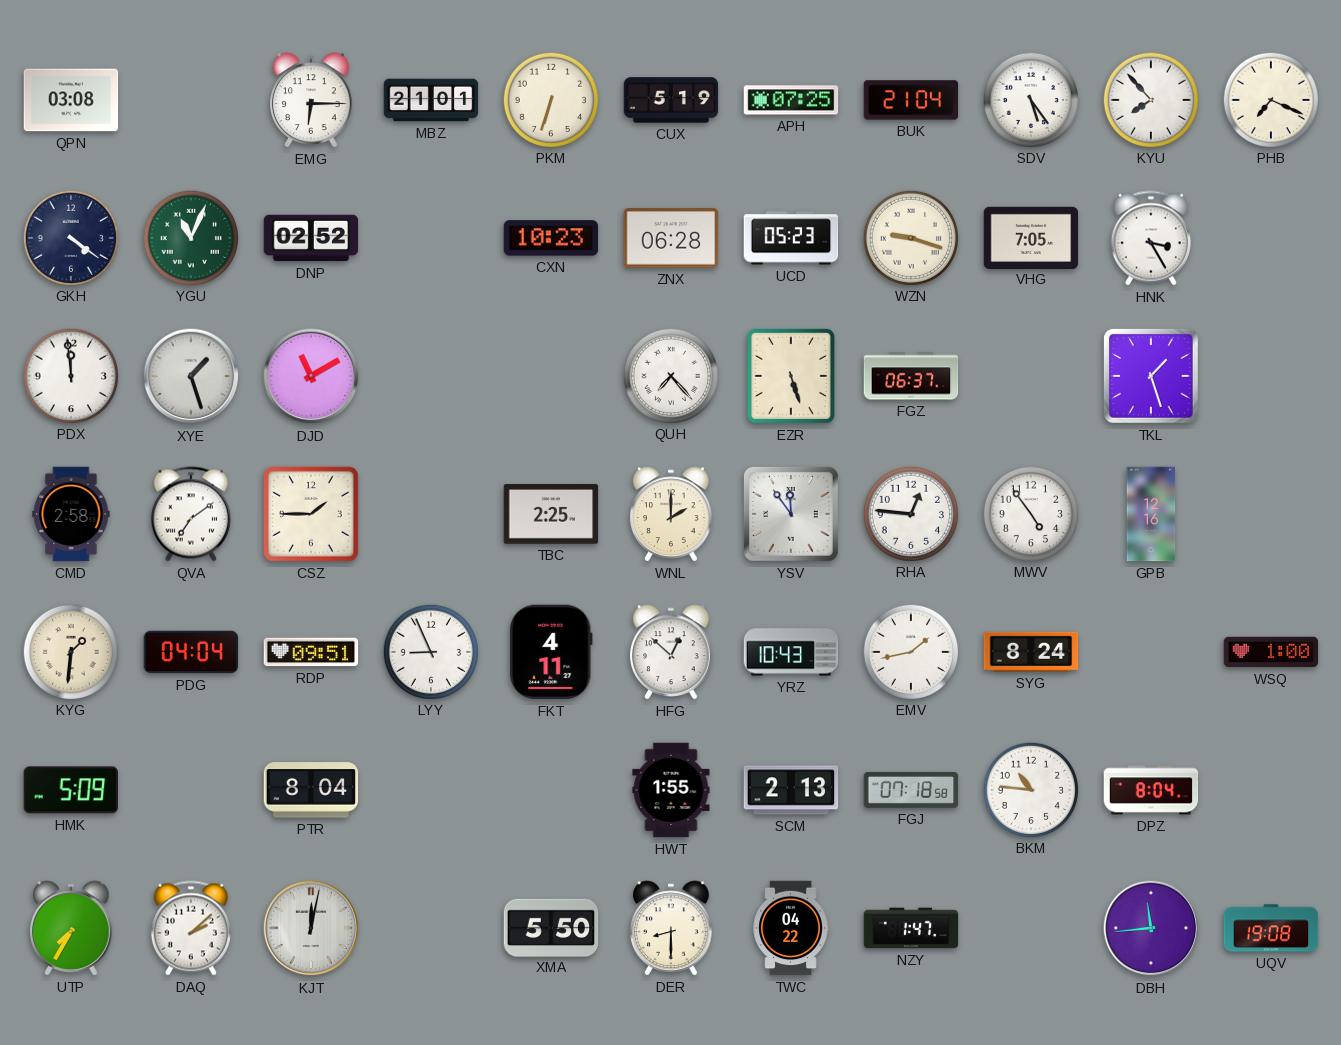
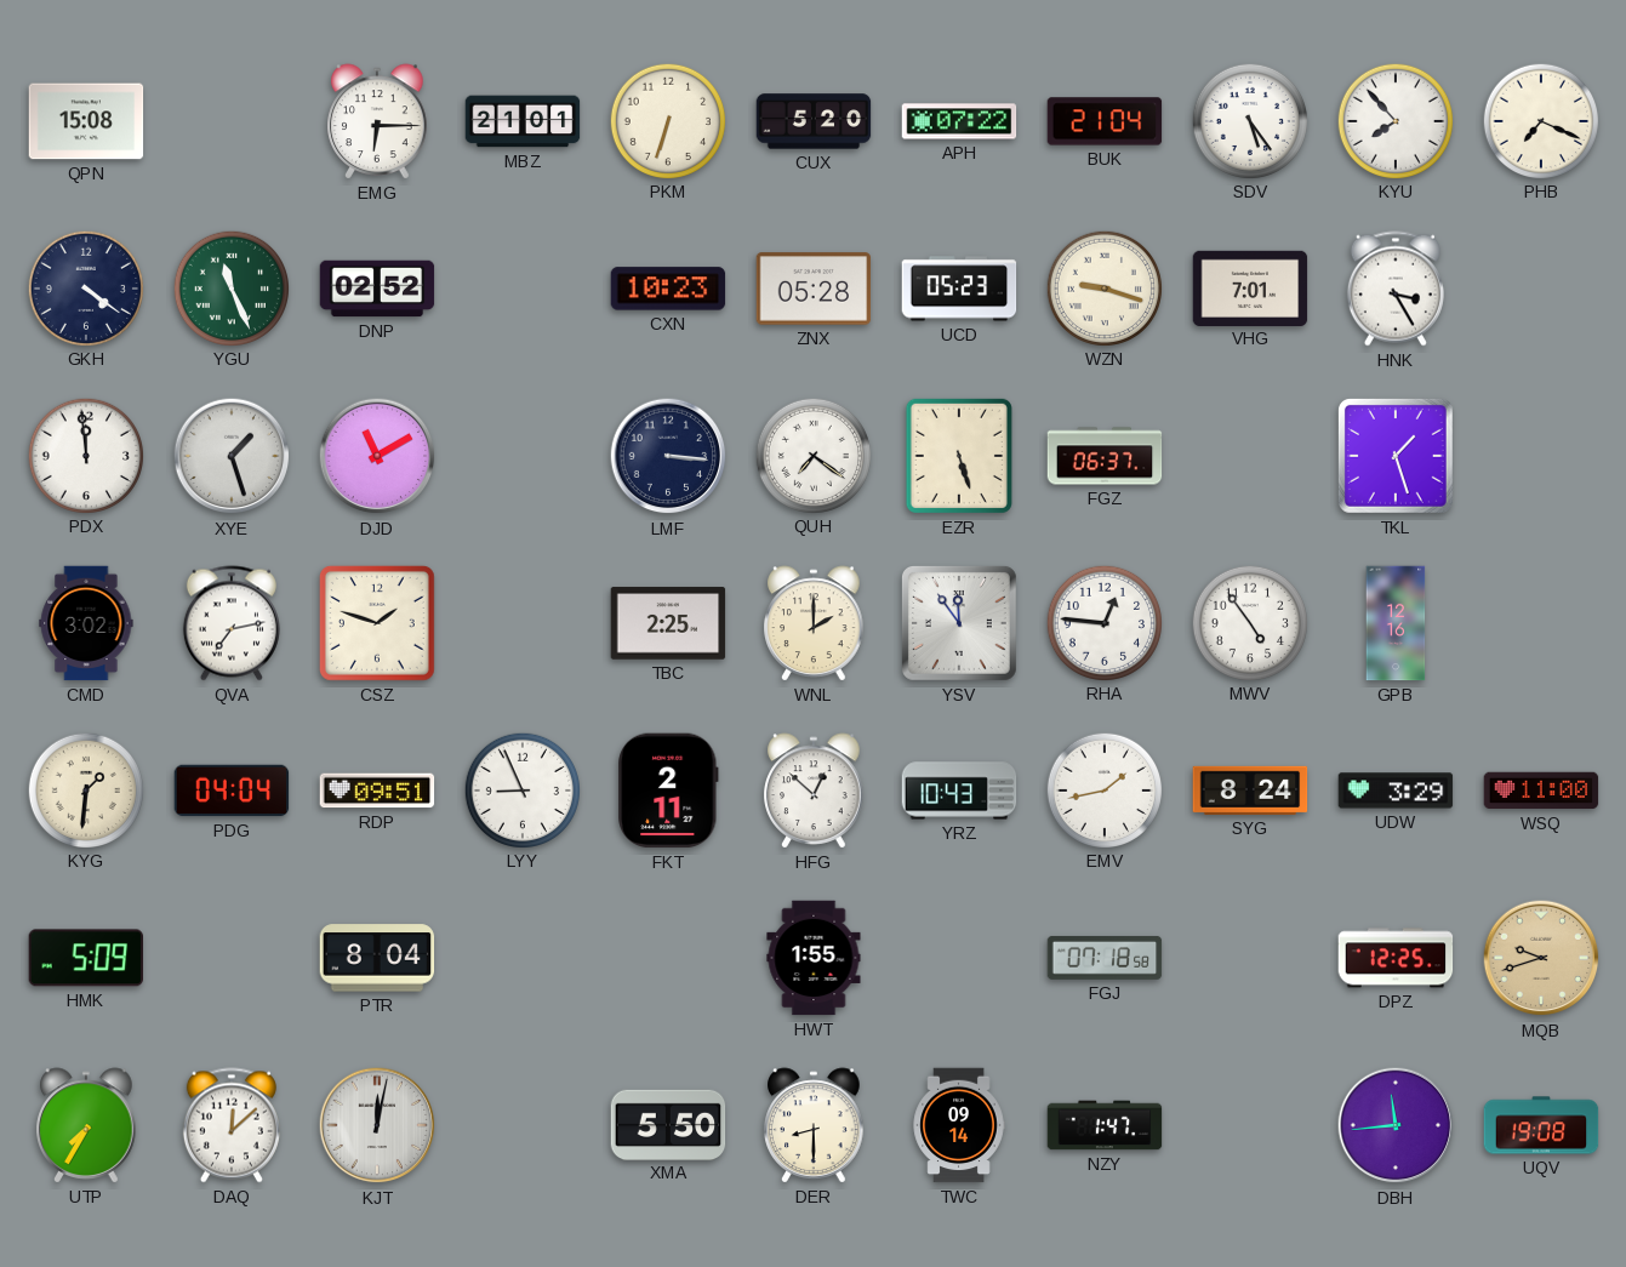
QPN: 03:08 -> 15:08
CUX: 5:19 -> 5:20
APH: 07:25 -> 07:22
YGU: 11:04 -> 11:26
ZNX: 06:28 -> 05:28
VHG: 7:05 -> 7:01
LMF: none -> 3:16
QUH: 7:23 -> 7:21
CMD: 2:58 -> 3:02
QVA: 7:09 -> 7:13
CSZ: 1:45 -> 1:48
FKT: 4:11 -> 2:11
UDW: none -> 3:29
WSQ: 1:00 -> 11:00
SCM: 2:13 -> none
BKM: 10:46 -> none
DPZ: 8:04 -> 12:25
MQB: none -> 9:42
DAQ: 2:08 -> 12:08
TWC: 04:22 -> 09:14
